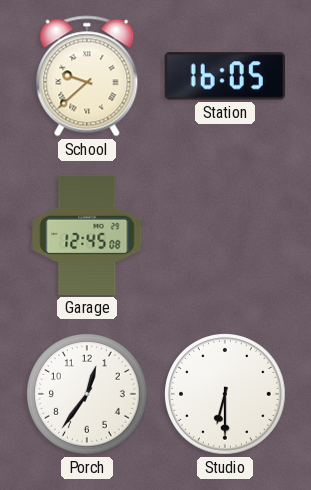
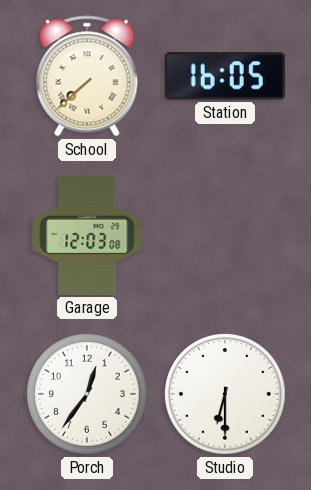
School: 9:38 -> 7:38
Garage: 12:45 -> 12:03
